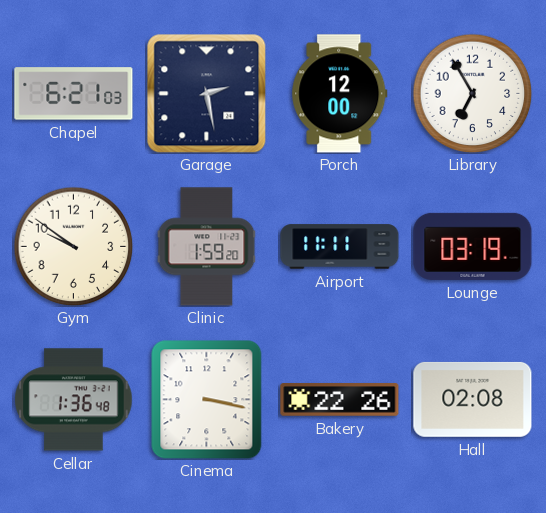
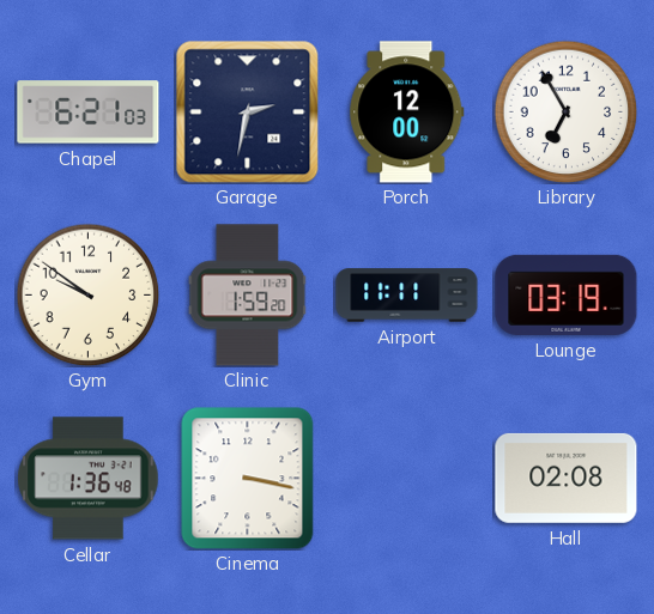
Garage: 2:28 -> 2:32
Bakery: 22:26 -> none
